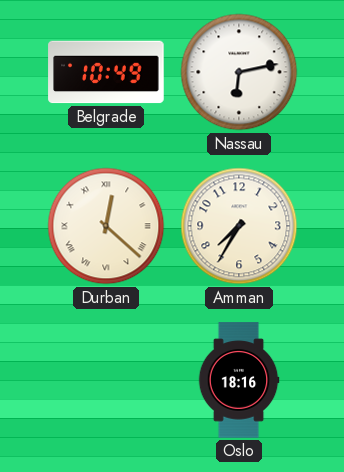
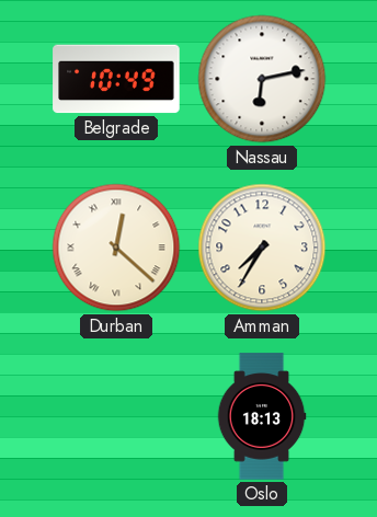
Oslo: 18:16 -> 18:13
